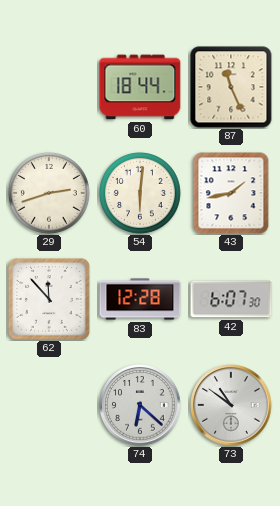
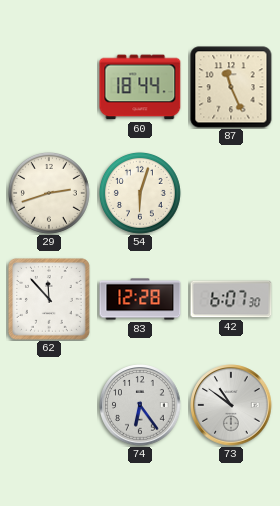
54: 6:01 -> 6:03
43: 1:43 -> none
74: 6:22 -> 6:24
